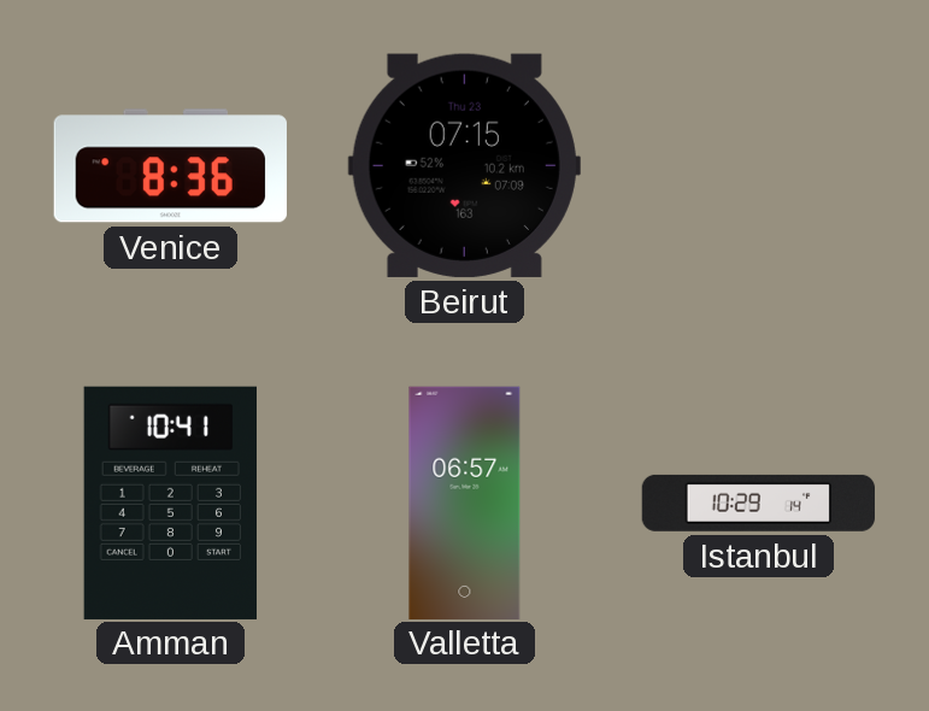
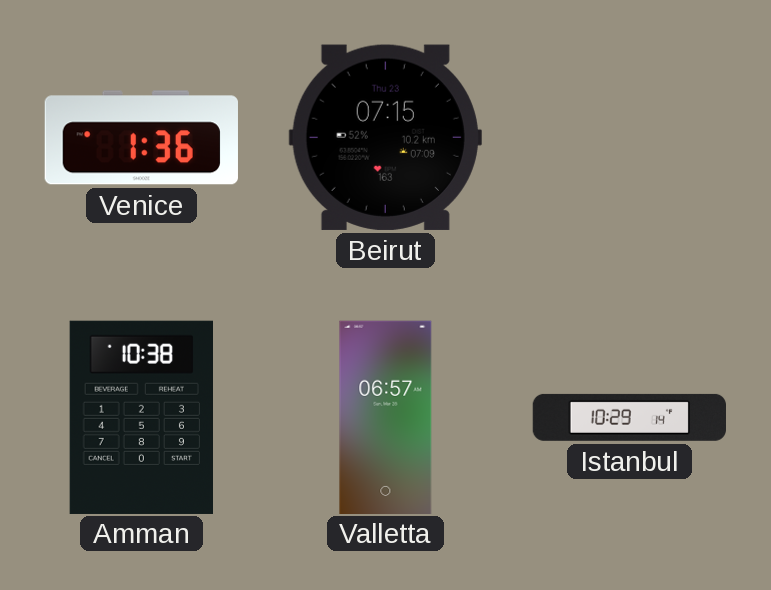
Venice: 8:36 -> 1:36
Amman: 10:41 -> 10:38
